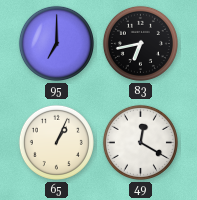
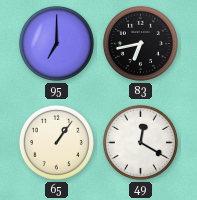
65: 1:04 -> 1:06
